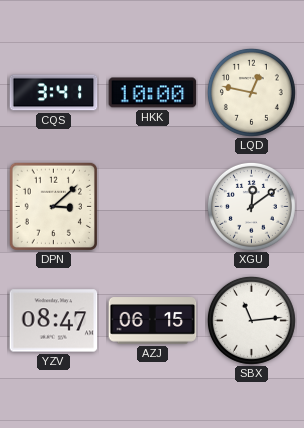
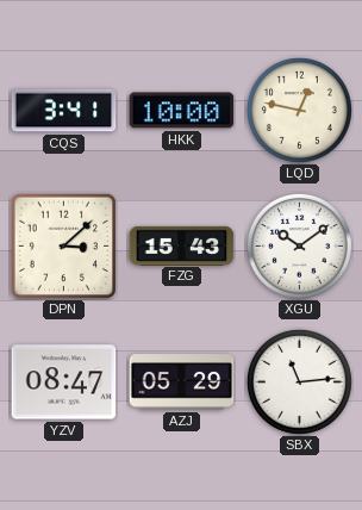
FZG: none -> 15:43
XGU: 12:09 -> 10:09
AZJ: 06:15 -> 05:29
